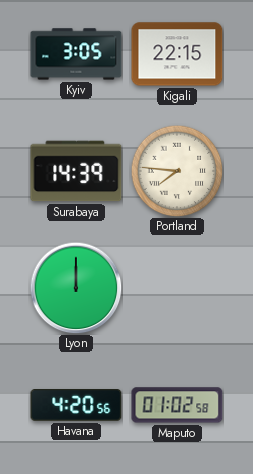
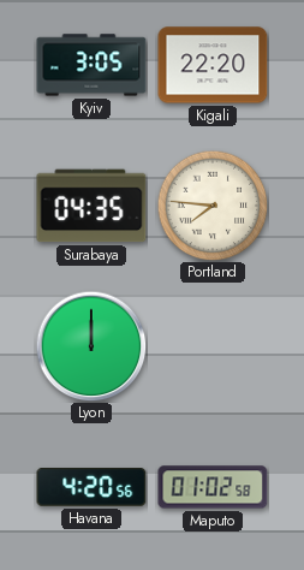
Kigali: 22:15 -> 22:20
Surabaya: 14:39 -> 04:35
